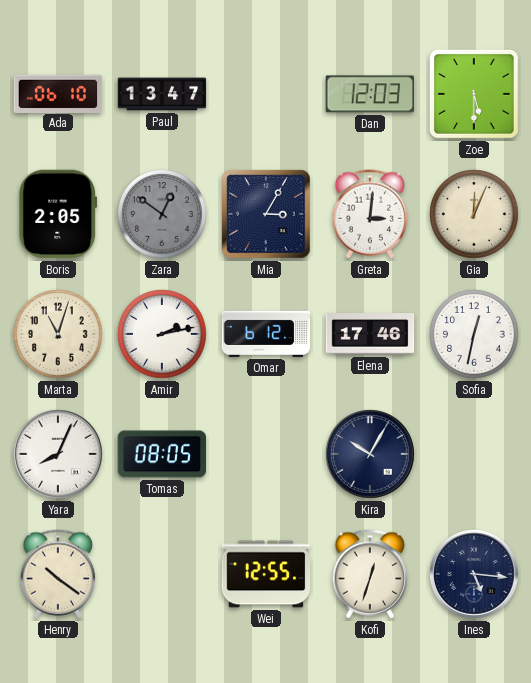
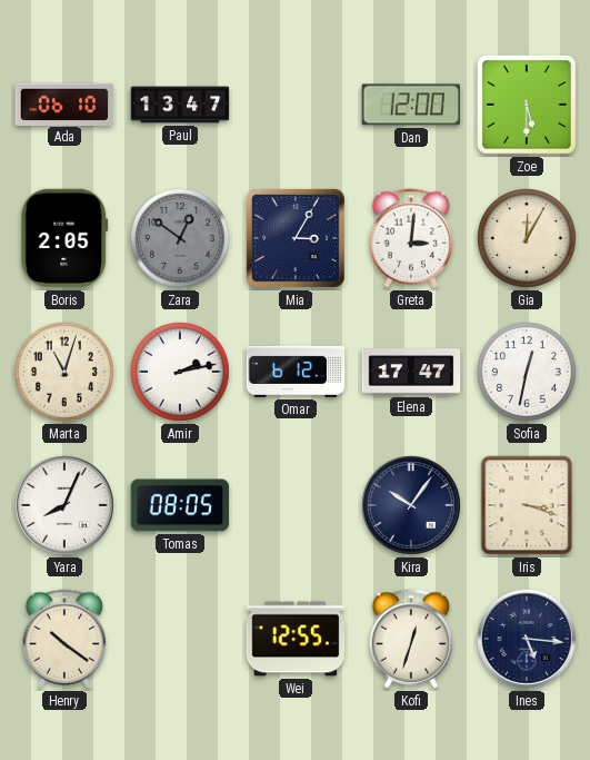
Dan: 12:03 -> 12:00
Gia: 12:04 -> 12:05
Elena: 17:46 -> 17:47
Kira: 10:05 -> 10:06
Iris: none -> 3:18
